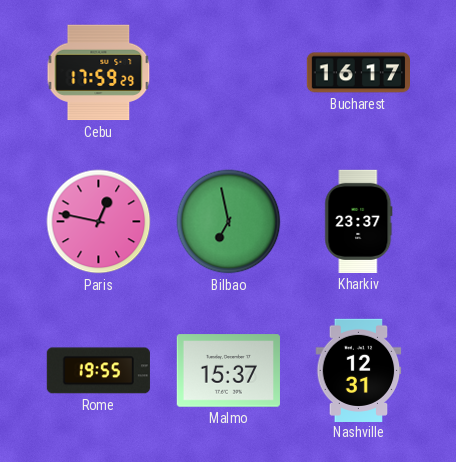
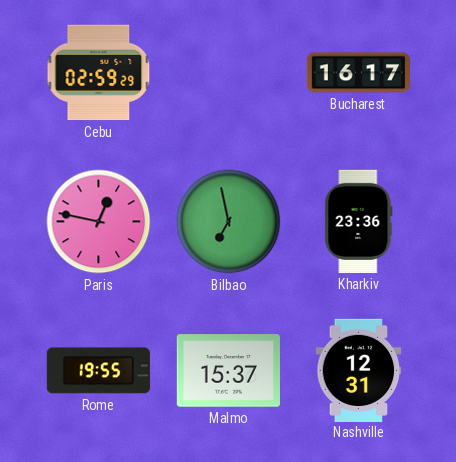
Cebu: 17:59 -> 02:59
Kharkiv: 23:37 -> 23:36
